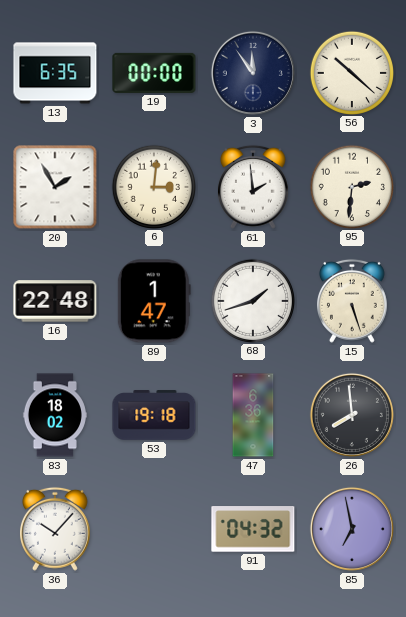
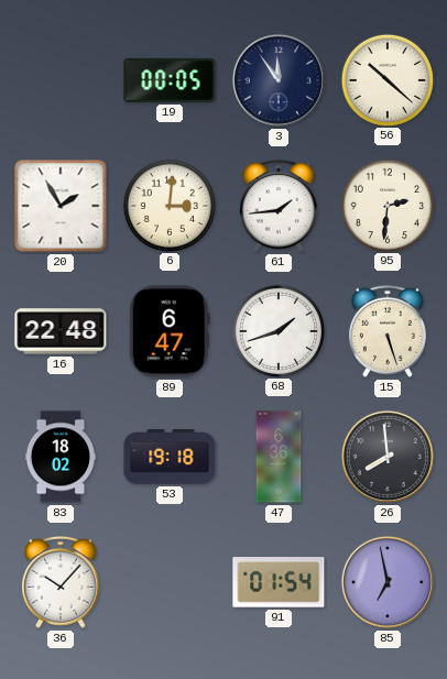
13: 6:35 -> none
19: 00:00 -> 00:05
61: 1:59 -> 1:44
89: 1:47 -> 6:47
91: 04:32 -> 01:54
